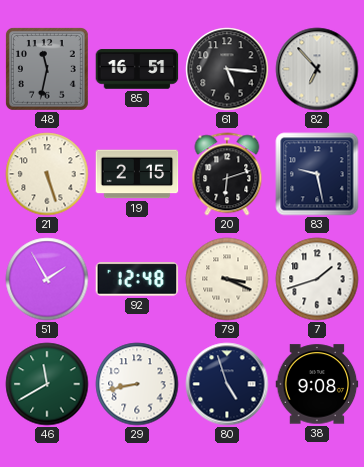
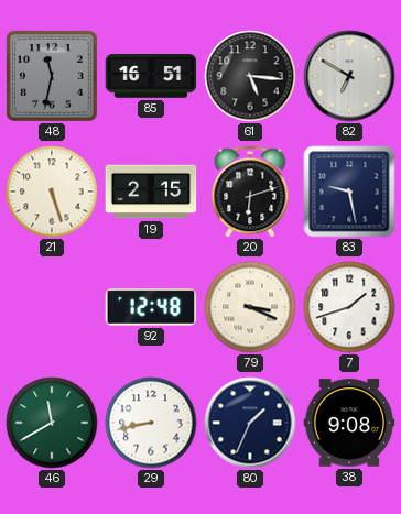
82: 6:53 -> 6:50
51: 1:55 -> none
80: 4:57 -> 1:34
